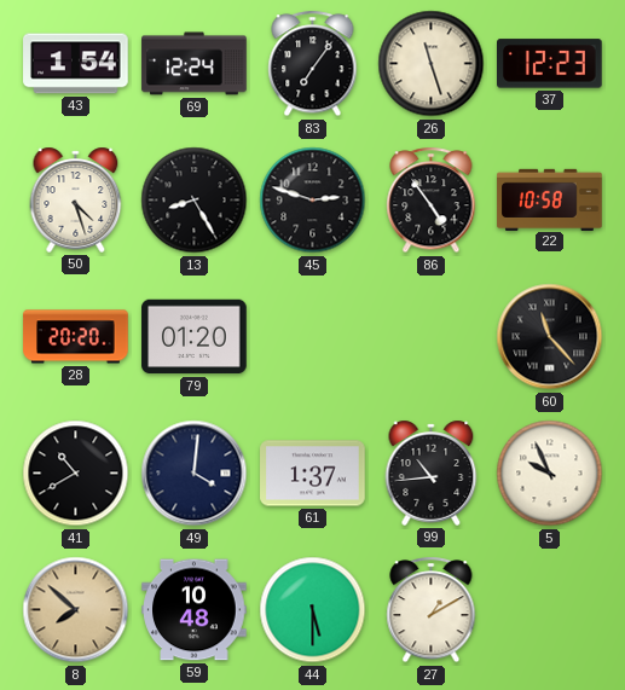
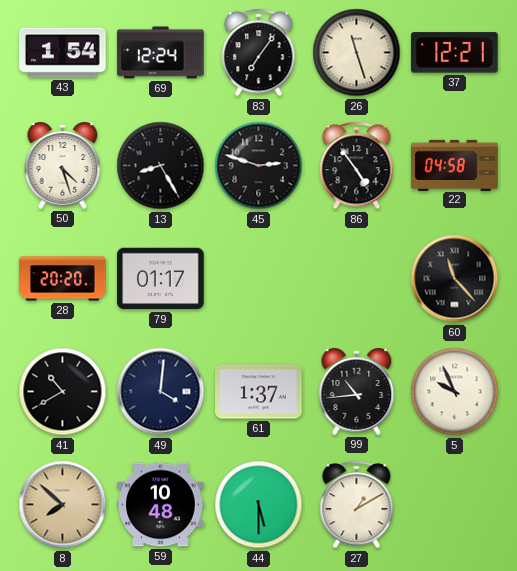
37: 12:23 -> 12:21
22: 10:58 -> 04:58
79: 01:20 -> 01:17
